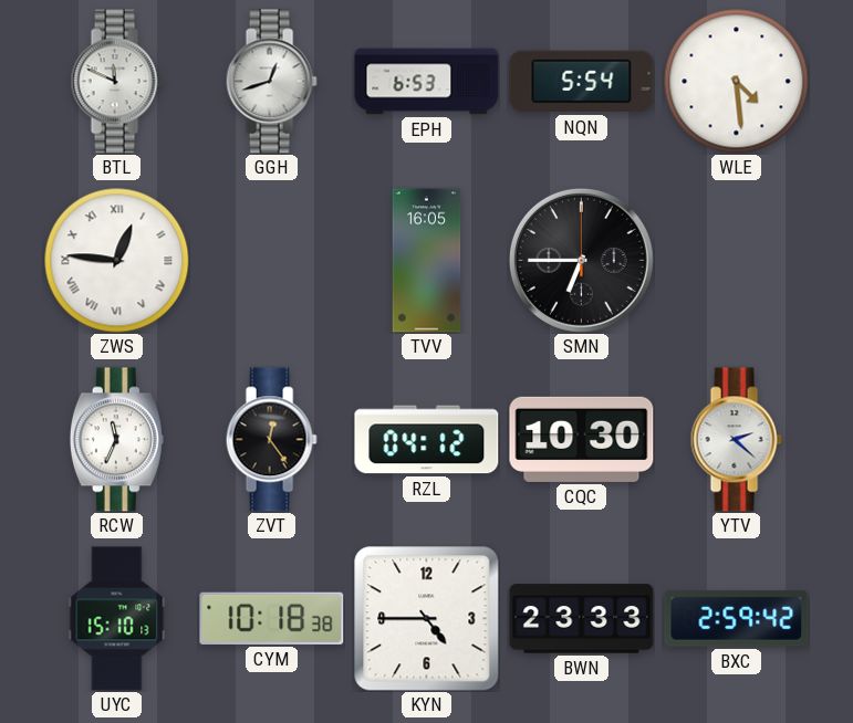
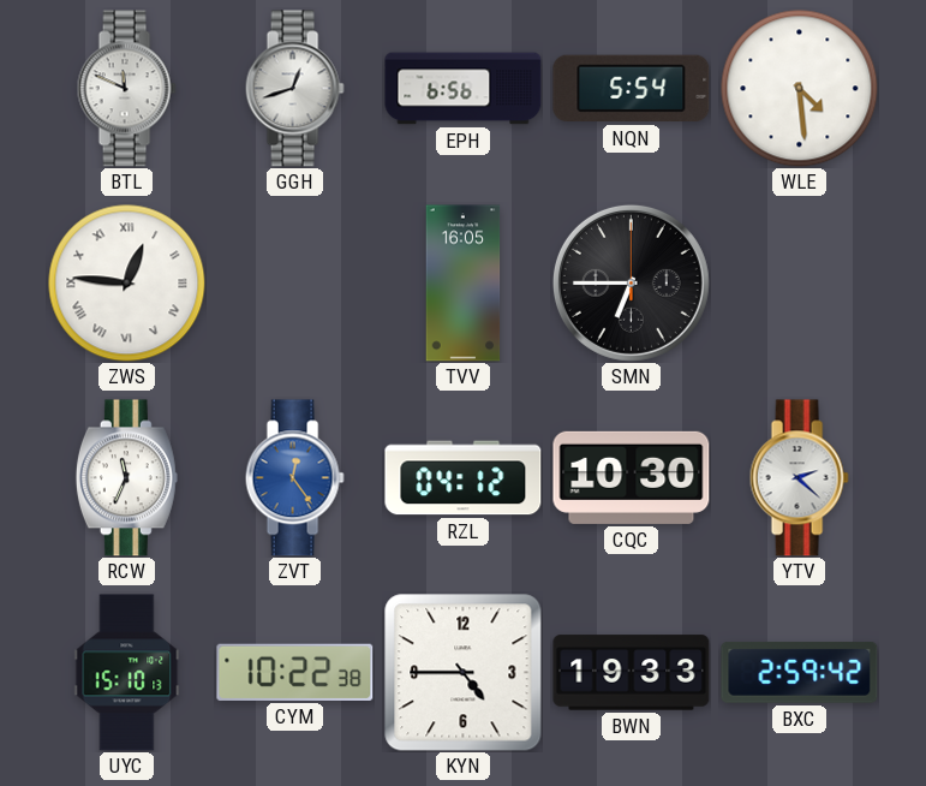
EPH: 6:53 -> 6:56
ZVT dial: black -> blue
CYM: 10:18 -> 10:22
BWN: 23:33 -> 19:33
